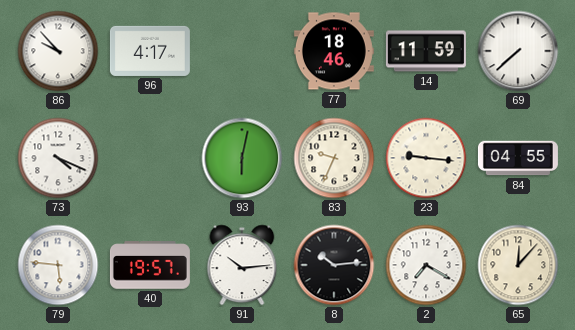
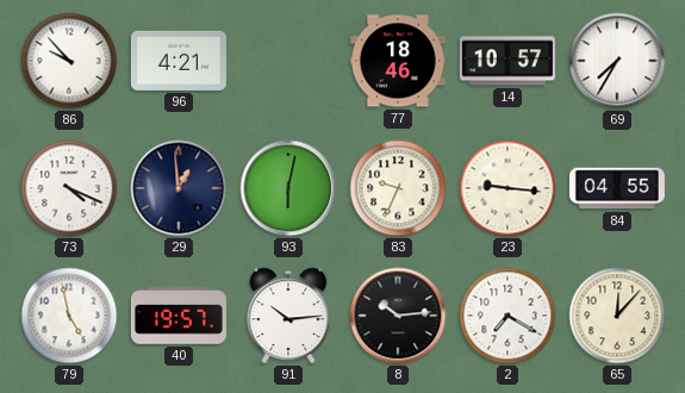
96: 4:17 -> 4:21
14: 11:59 -> 10:57
69: 7:38 -> 7:35
29: none -> 12:59
79: 5:46 -> 4:58
